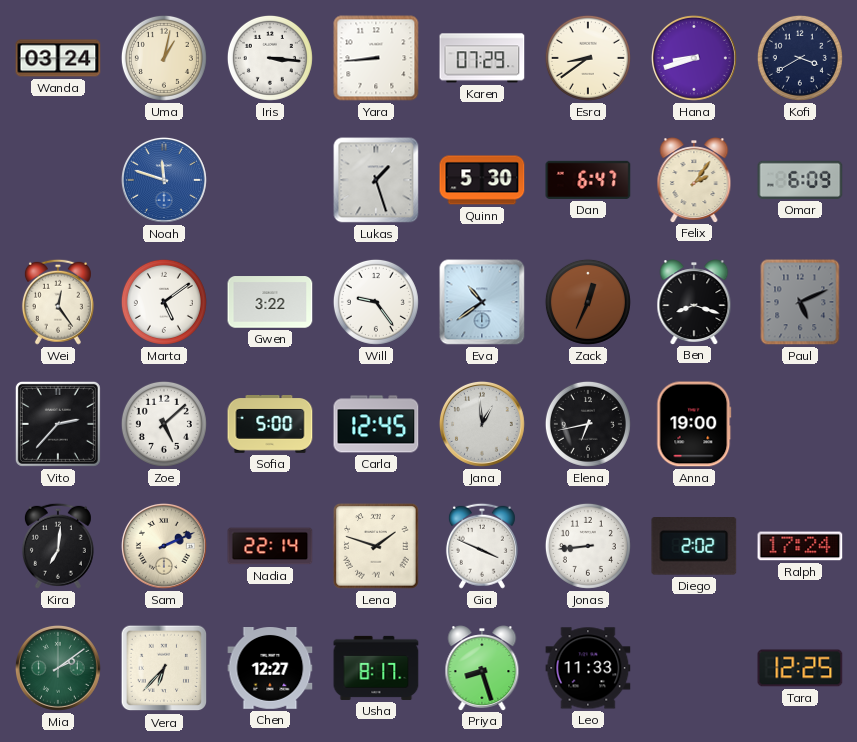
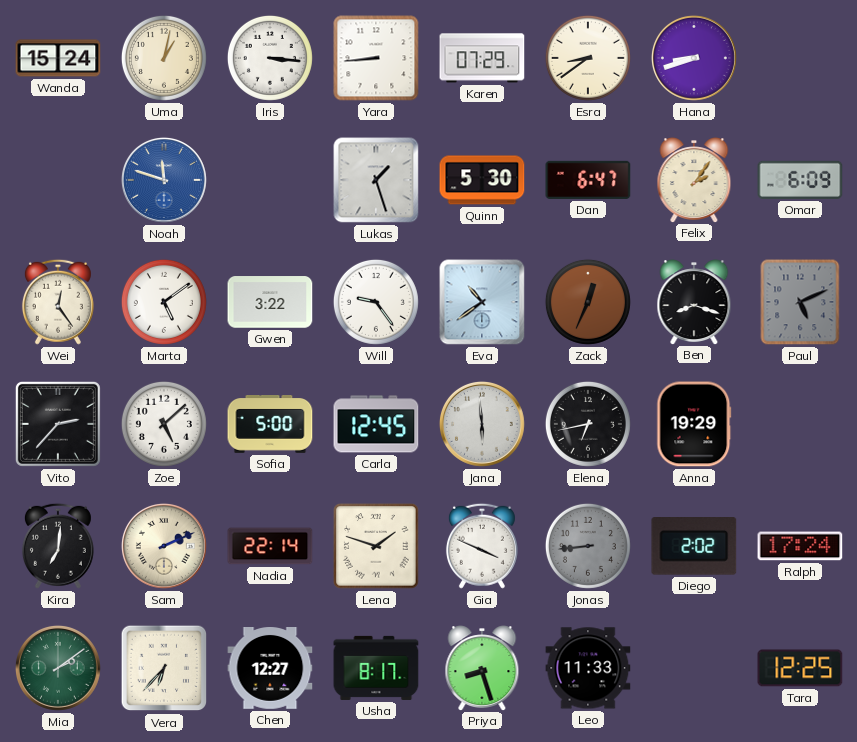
Wanda: 03:24 -> 15:24
Kofi: 3:40 -> none
Jana: 12:59 -> 5:59
Anna: 19:00 -> 19:29
Jonas dial: white -> grey
